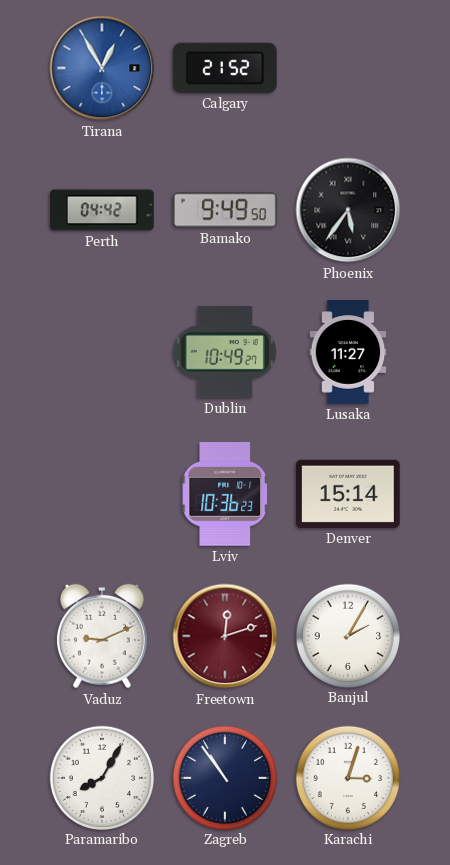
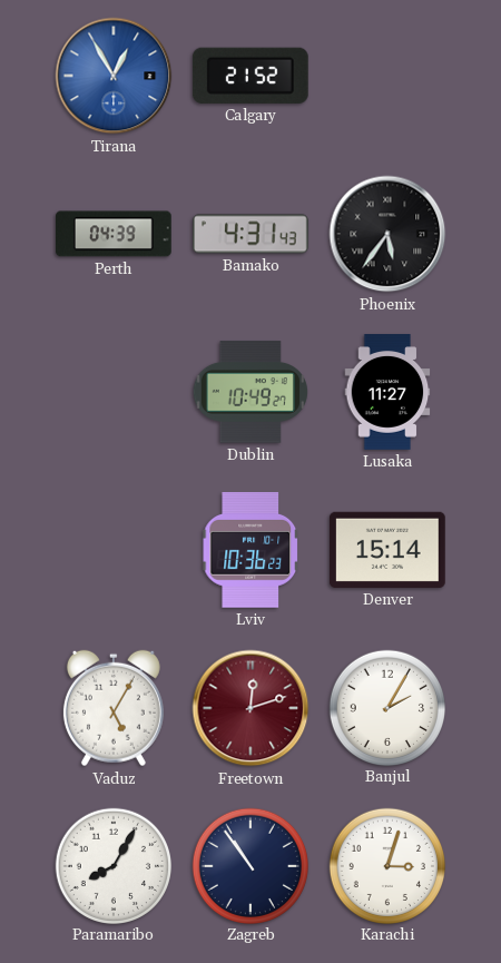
Perth: 04:42 -> 04:39
Bamako: 9:49 -> 4:31
Vaduz: 9:11 -> 5:05
